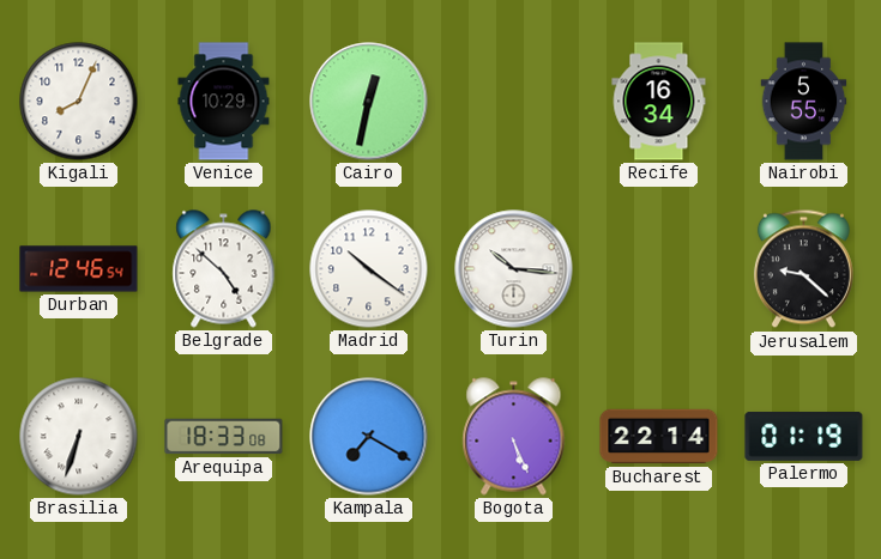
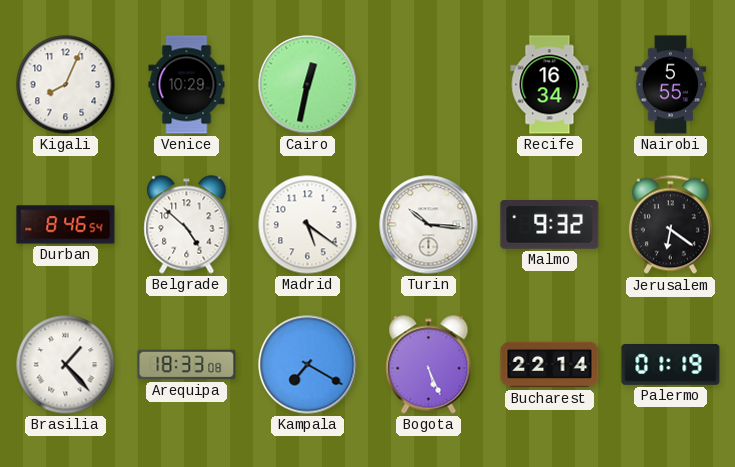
Durban: 12:46 -> 8:46
Madrid: 10:21 -> 5:21
Malmo: none -> 9:32
Jerusalem: 9:22 -> 6:21
Brasilia: 6:33 -> 1:23
